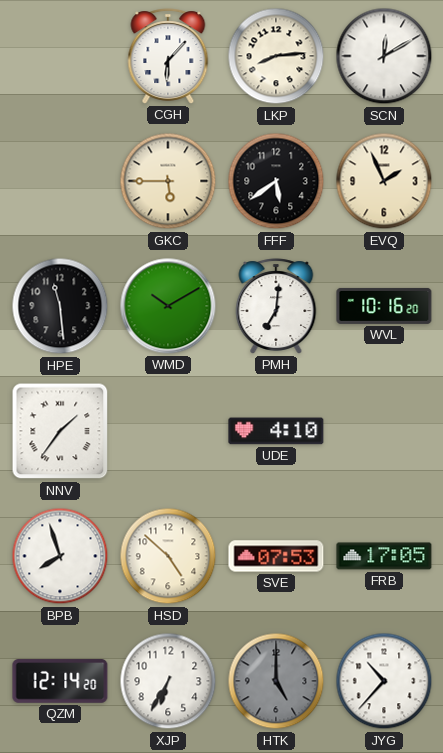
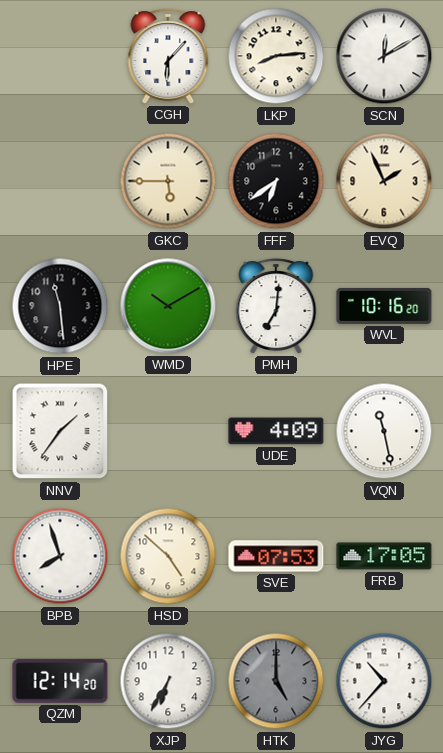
FFF: 5:39 -> 6:39
UDE: 4:10 -> 4:09
VQN: none -> 11:28
